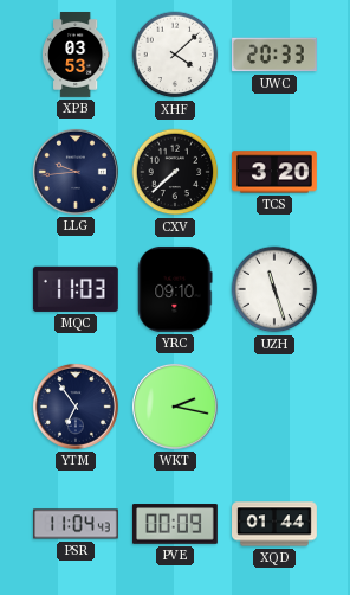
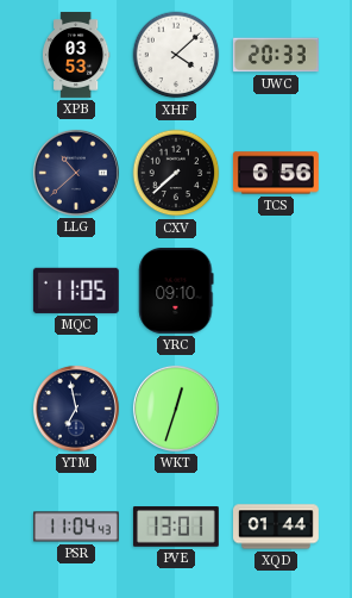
LLG: 9:44 -> 10:38
TCS: 3:20 -> 6:56
MQC: 11:03 -> 11:05
UZH: 11:27 -> none
YTM: 6:54 -> 6:58
WKT: 2:17 -> 12:33
PVE: 00:09 -> 13:01
